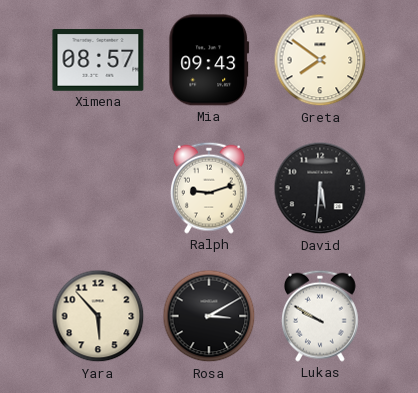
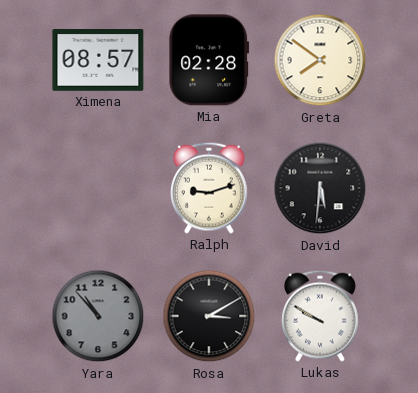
Mia: 09:43 -> 02:28
Yara: 5:53 -> 10:53
Yara dial: cream -> grey
